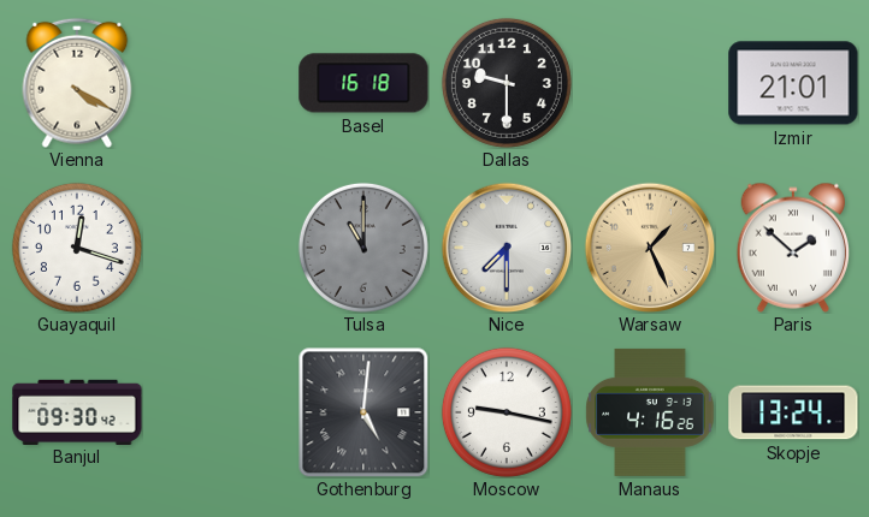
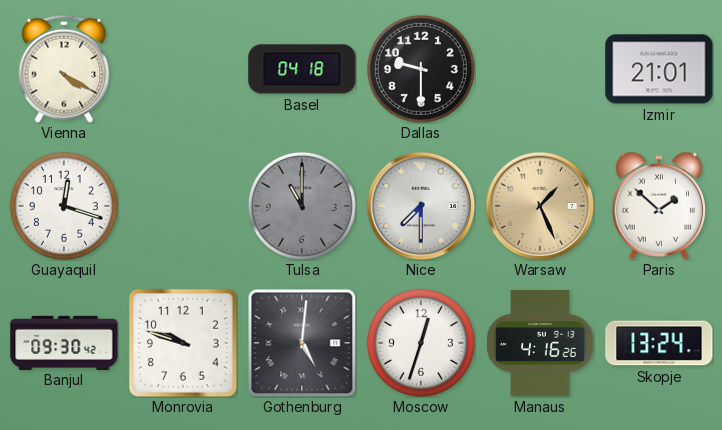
Basel: 16:18 -> 04:18
Monrovia: none -> 9:48
Moscow: 9:17 -> 12:33
